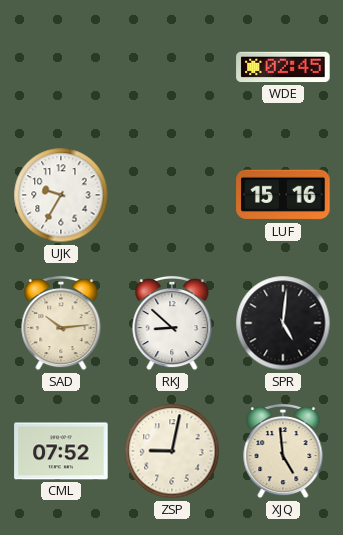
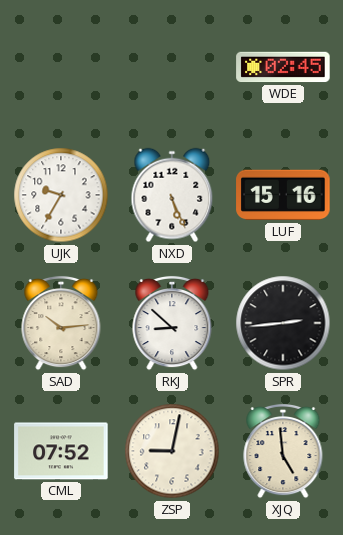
NXD: none -> 5:26
SPR: 5:01 -> 2:44
